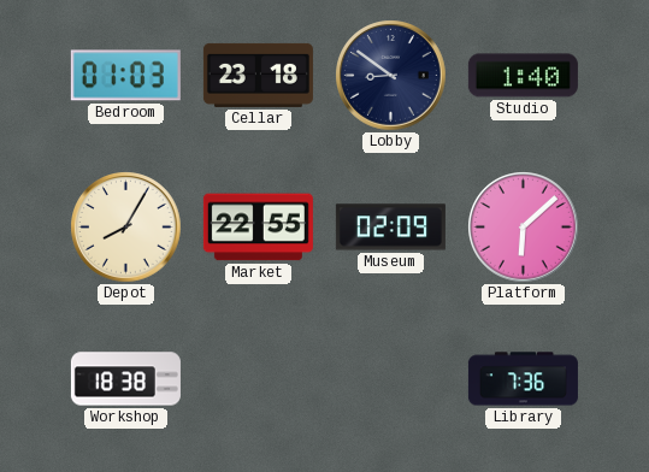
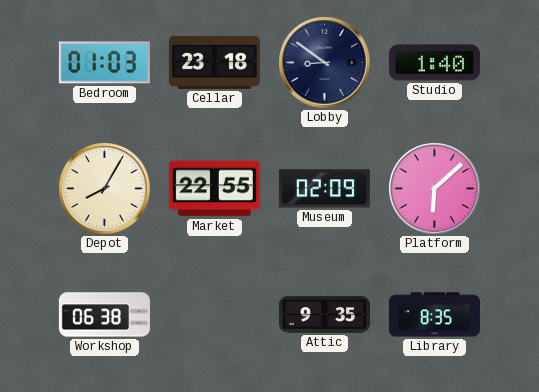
Workshop: 18:38 -> 06:38
Attic: none -> 9:35
Library: 7:36 -> 8:35
